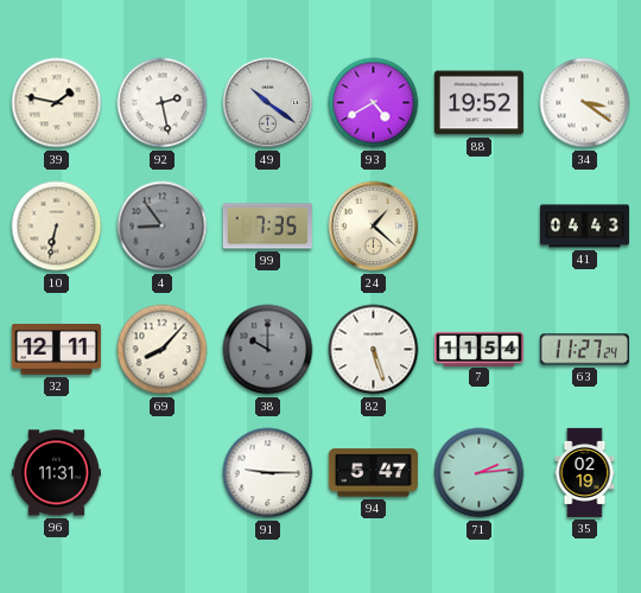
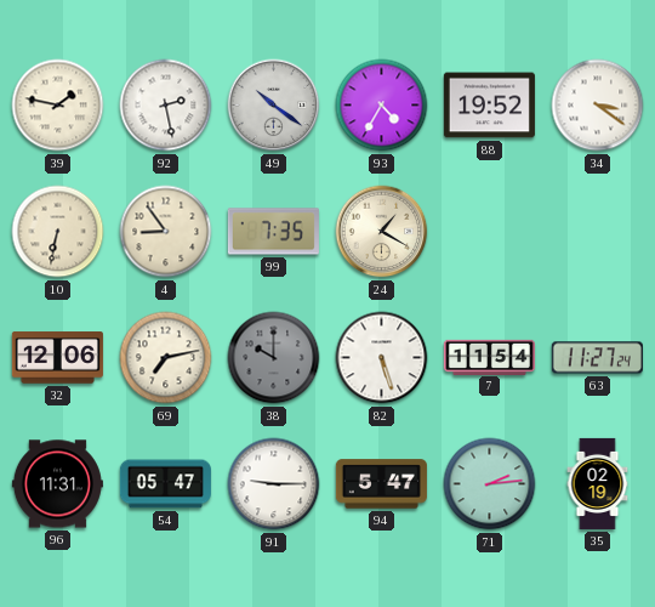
93: 4:40 -> 4:35
4 dial: grey -> cream
24: 1:22 -> 1:20
41: 04:43 -> none
32: 12:11 -> 12:06
69: 8:07 -> 7:13
54: none -> 05:47
